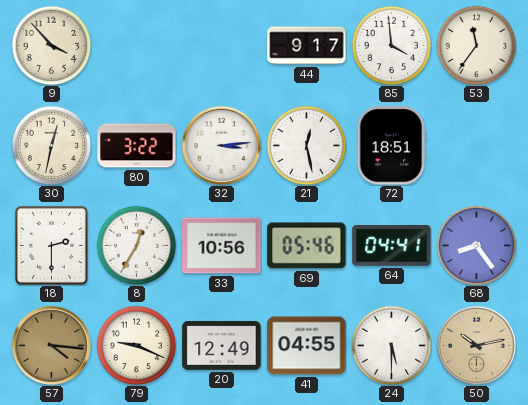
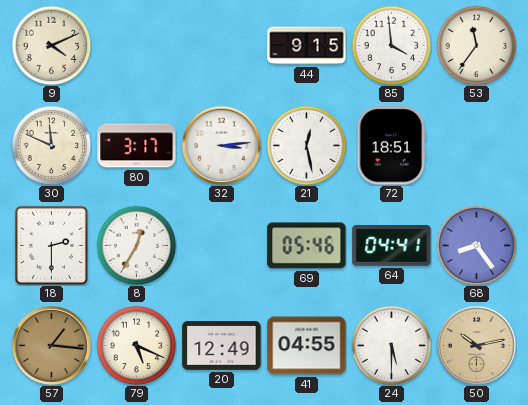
9: 3:53 -> 4:11
44: 9:17 -> 9:15
30: 12:32 -> 11:49
80: 3:22 -> 3:17
33: 10:56 -> none
57: 4:16 -> 1:16
79: 9:19 -> 5:19
